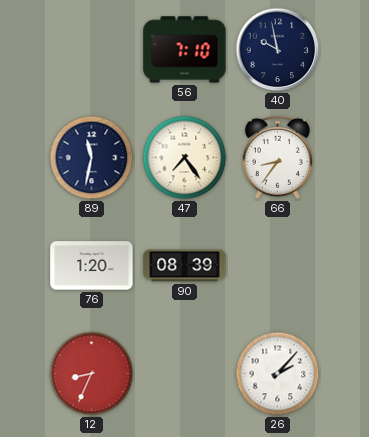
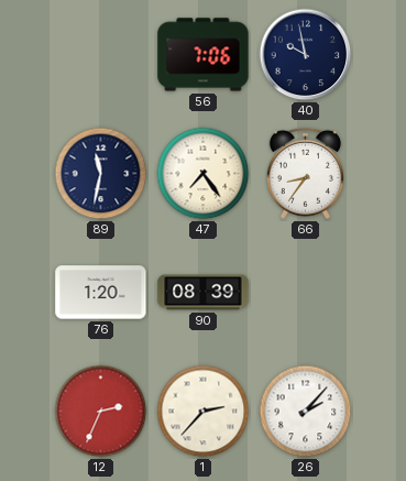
56: 7:10 -> 7:06
12: 8:34 -> 2:34
1: none -> 2:37
